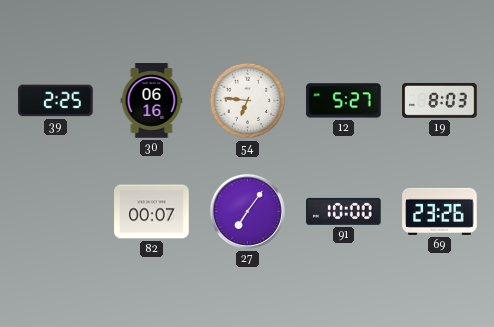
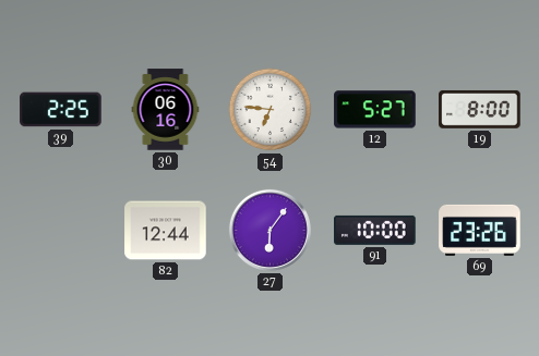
19: 8:03 -> 8:00
82: 00:07 -> 12:44
27: 7:06 -> 6:06
